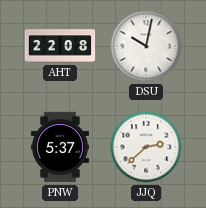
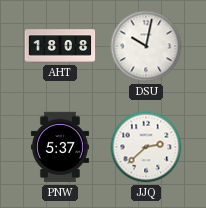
AHT: 22:08 -> 18:08
